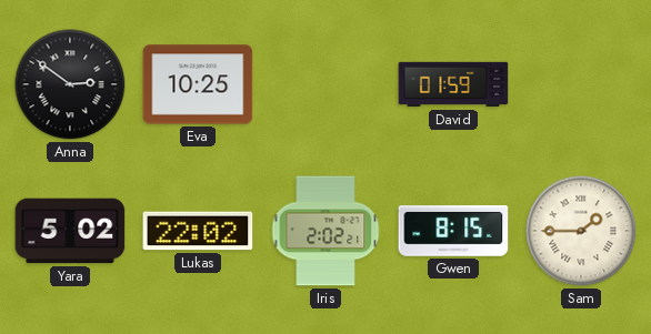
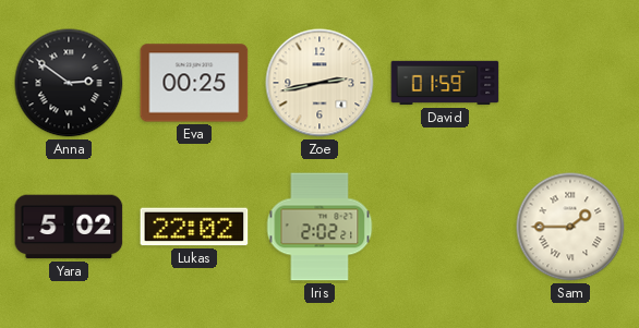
Eva: 10:25 -> 00:25
Zoe: none -> 2:43
Gwen: 8:15 -> none
